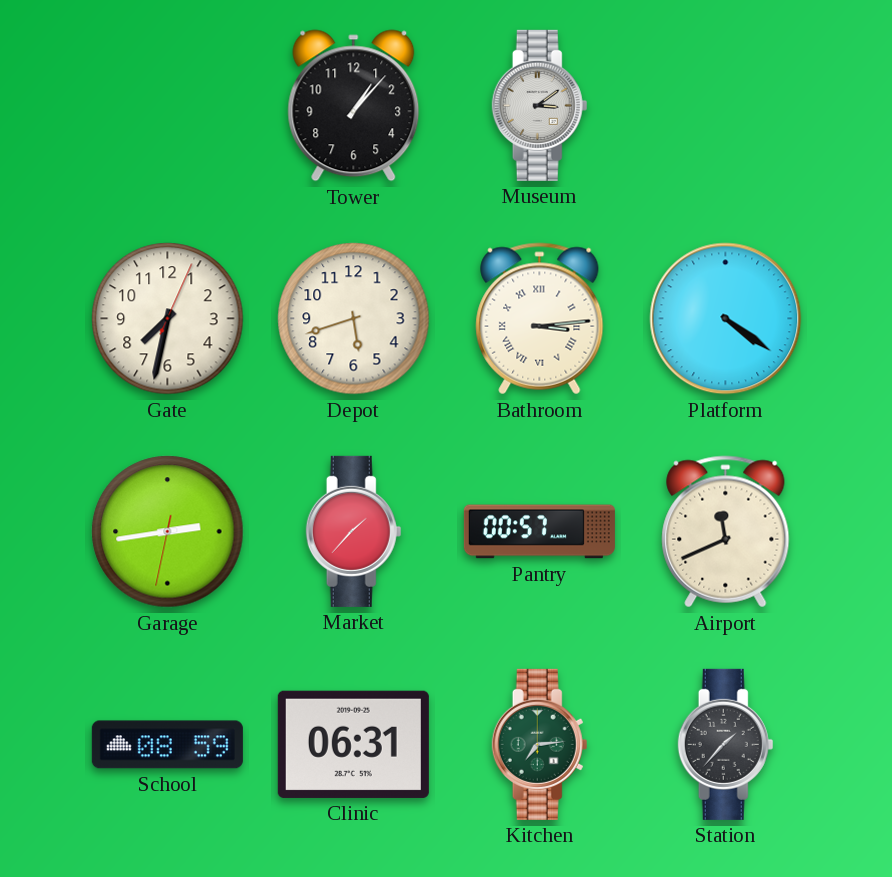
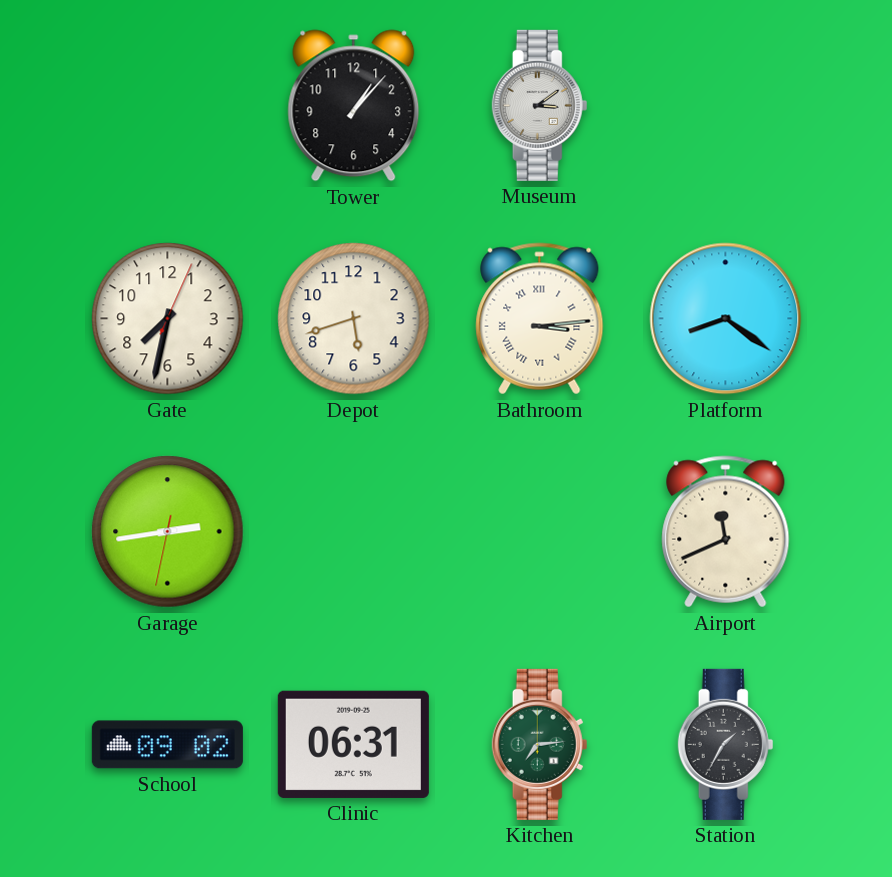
Platform: 4:21 -> 8:21
Market: 1:37 -> none
Pantry: 00:57 -> none
School: 08:59 -> 09:02
Station: 1:37 -> 1:35
